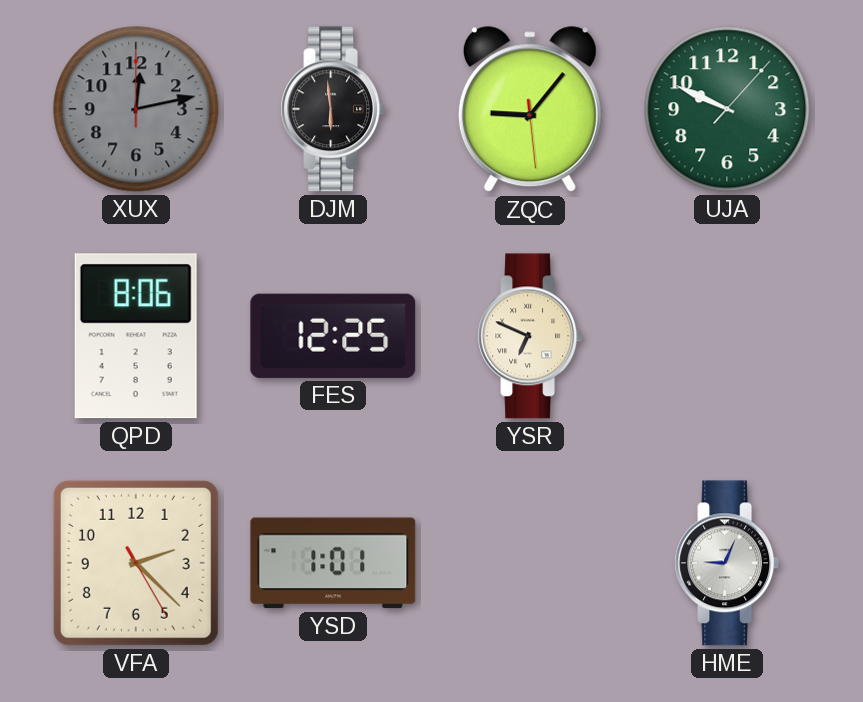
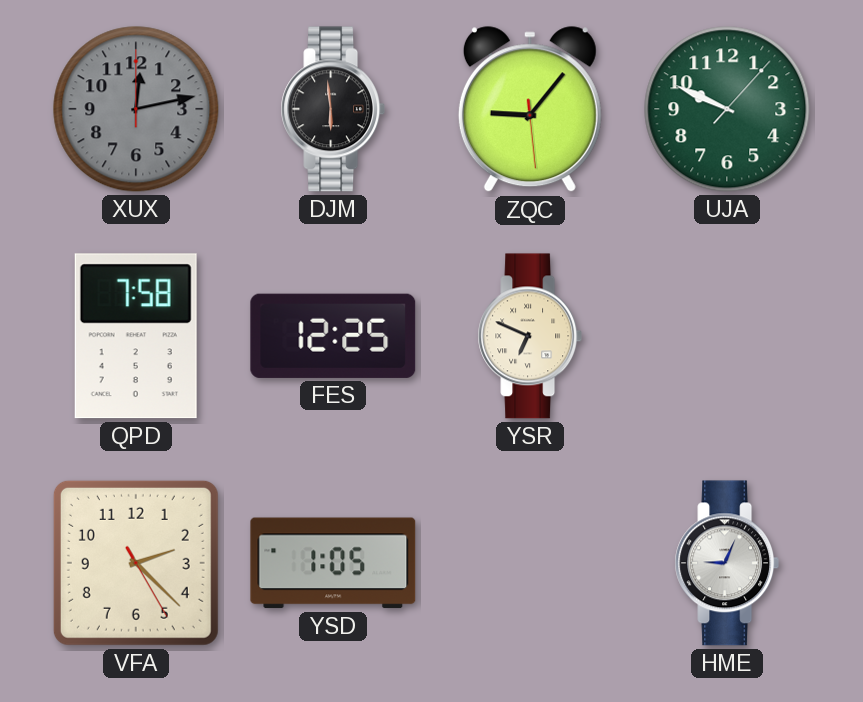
QPD: 8:06 -> 7:58
YSD: 1:01 -> 1:05
